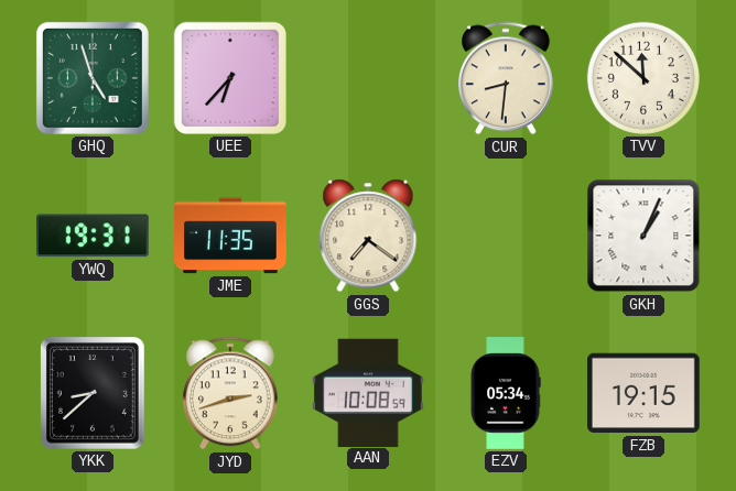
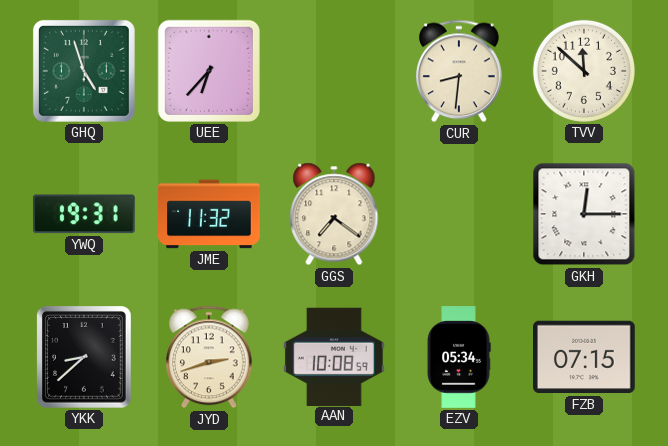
JME: 11:35 -> 11:32
GKH: 1:04 -> 12:15
FZB: 19:15 -> 07:15
